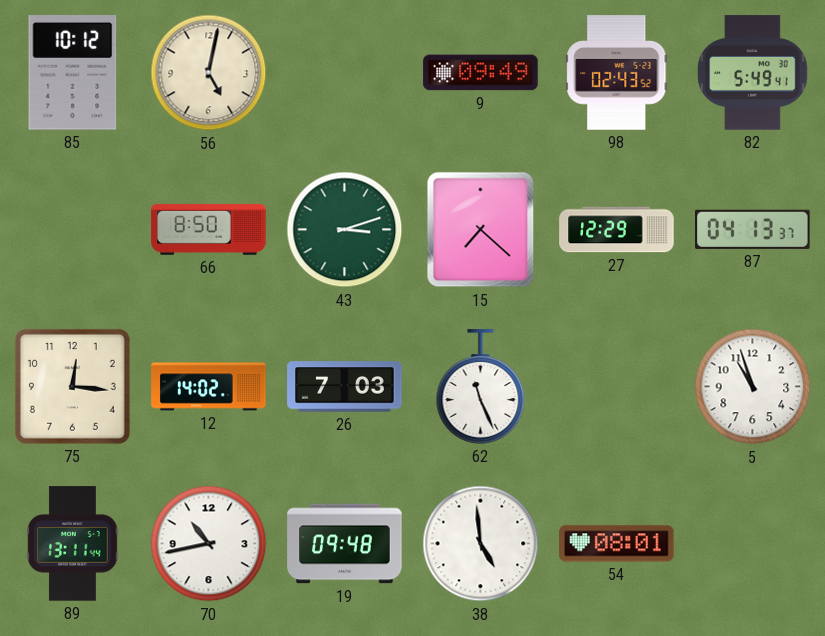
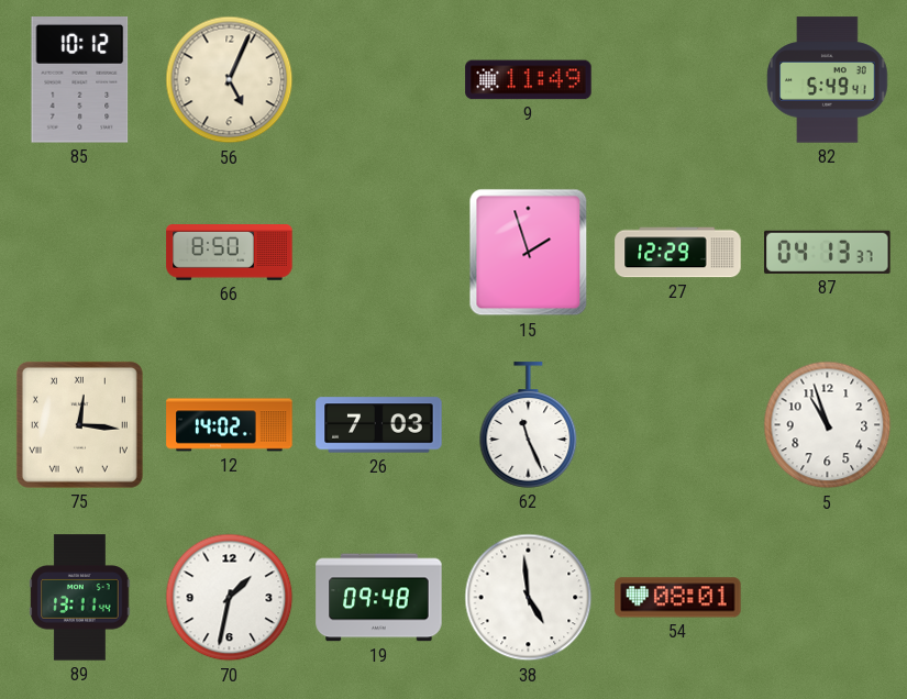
56: 5:02 -> 5:04
9: 09:49 -> 11:49
98: 02:43 -> none
43: 3:12 -> none
15: 7:22 -> 1:57
75 numerals: Arabic -> Roman
70: 10:43 -> 1:32
